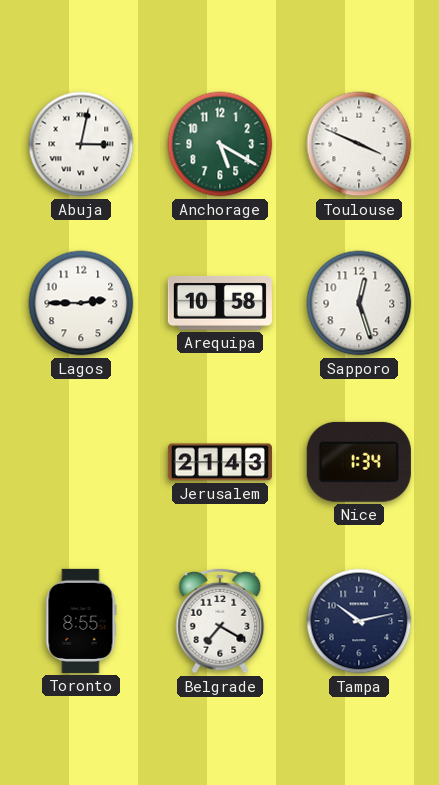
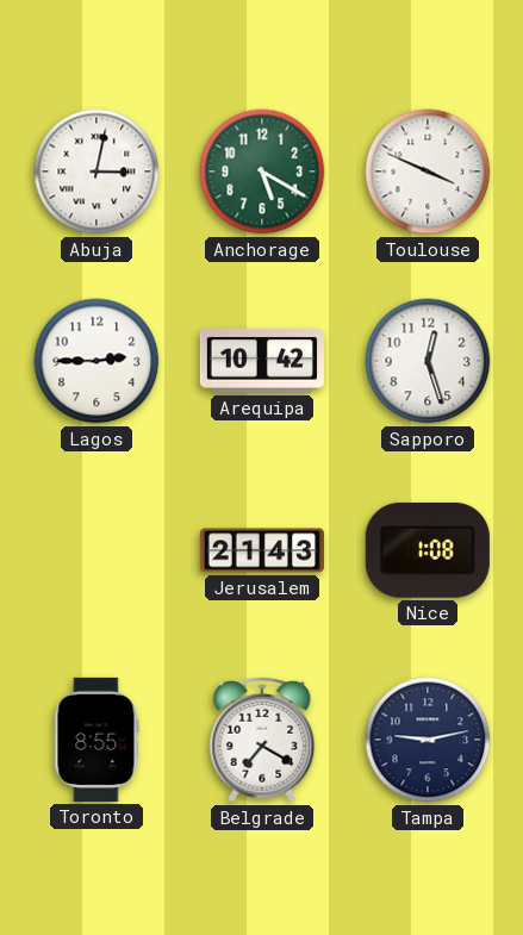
Arequipa: 10:58 -> 10:42
Nice: 1:34 -> 1:08
Tampa: 10:13 -> 9:13
